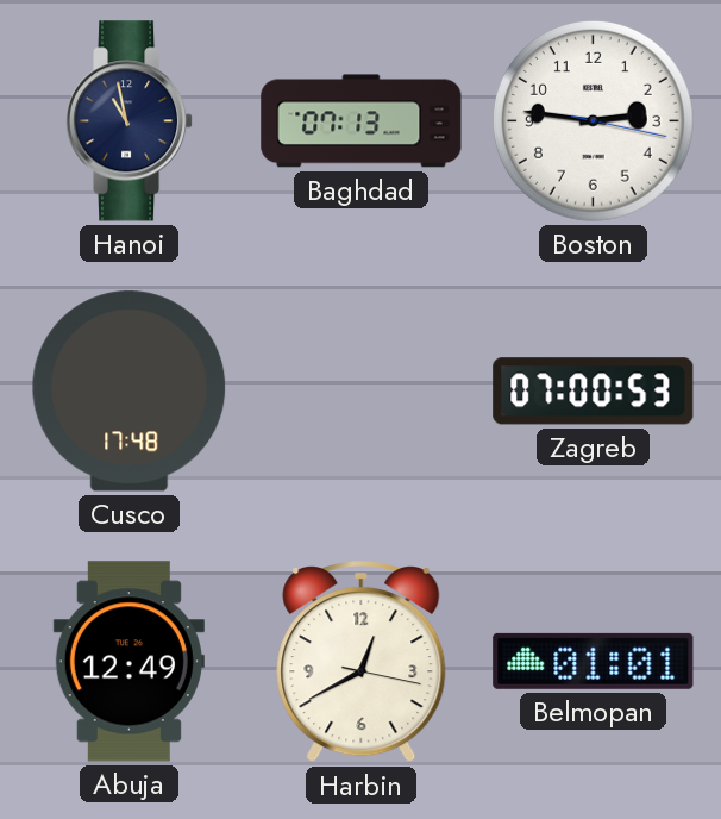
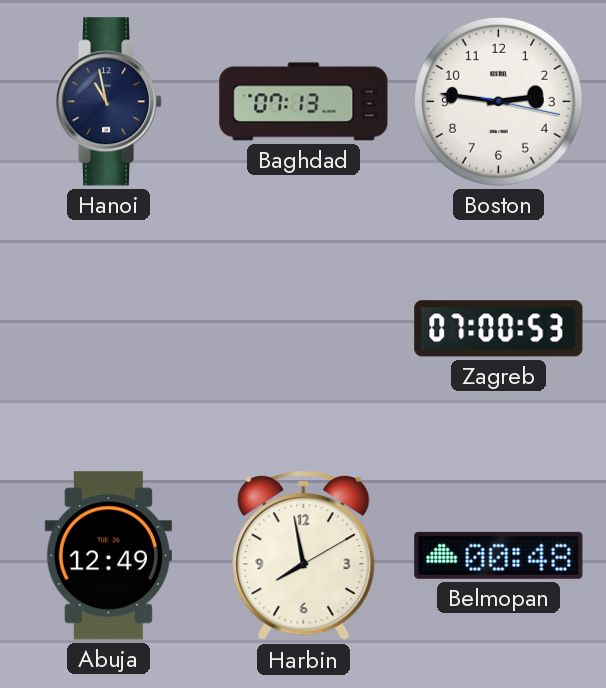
Cusco: 17:48 -> none
Harbin: 12:40 -> 7:58
Belmopan: 01:01 -> 00:48
